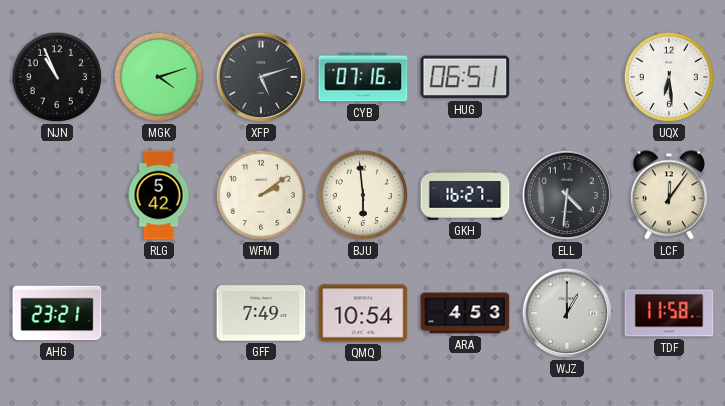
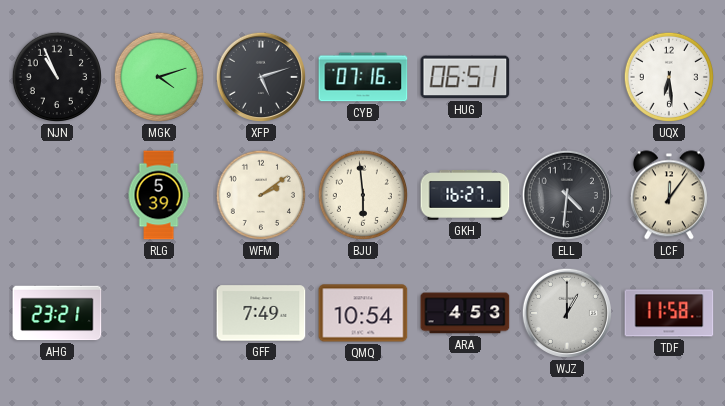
RLG: 5:42 -> 5:39
